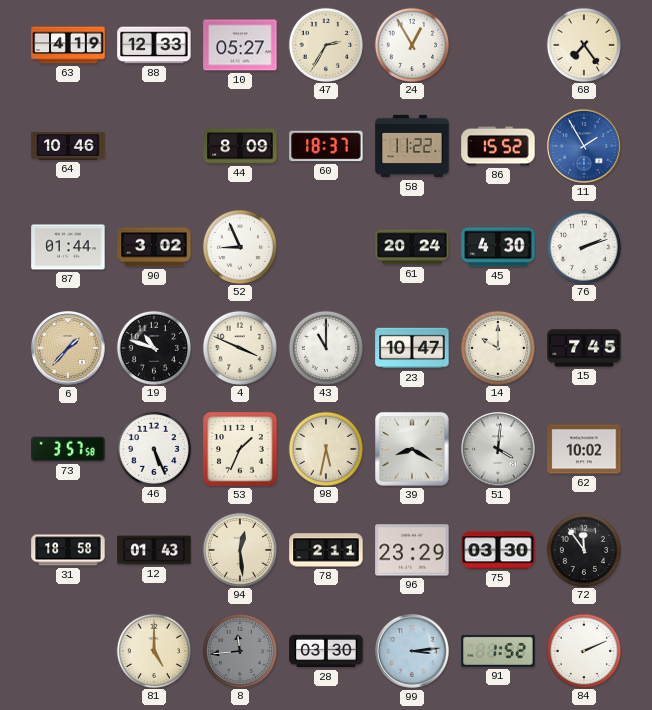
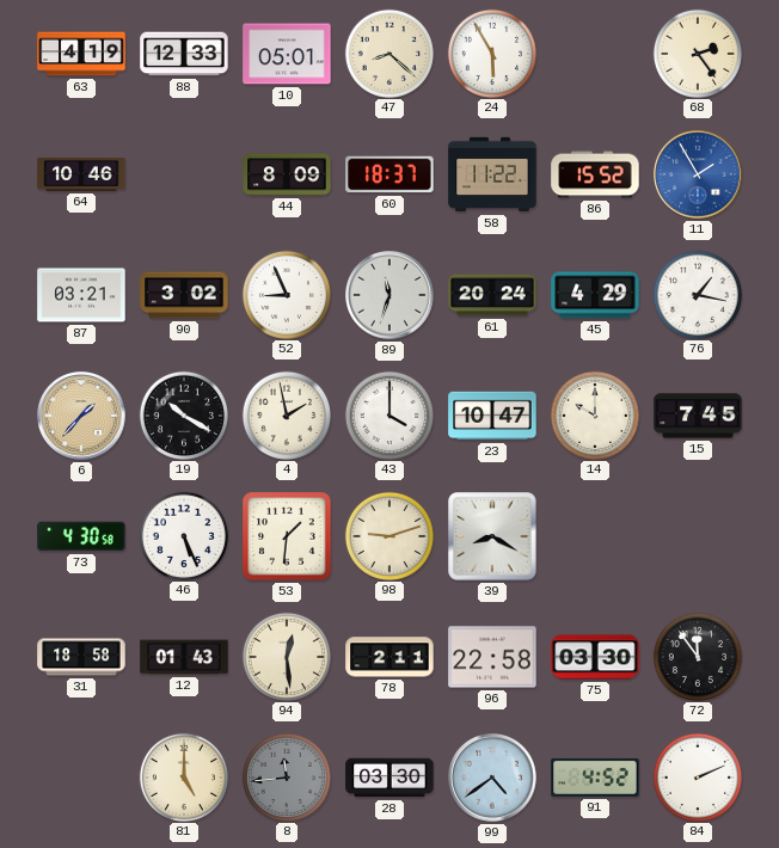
10: 05:27 -> 05:01
47: 2:35 -> 8:22
24: 12:55 -> 5:55
68: 7:24 -> 2:24
87: 01:44 -> 03:21
89: none -> 11:33
45: 4:30 -> 4:29
76: 2:12 -> 1:17
19: 10:48 -> 10:20
4: 3:49 -> 1:58
43: 11:00 -> 4:00
73: 3:57 -> 4:30
53: 1:34 -> 1:31
98: 5:32 -> 9:12
51: 4:01 -> none
62: 10:02 -> none
96: 23:29 -> 22:58
99: 3:14 -> 4:39
91: 1:52 -> 4:52
